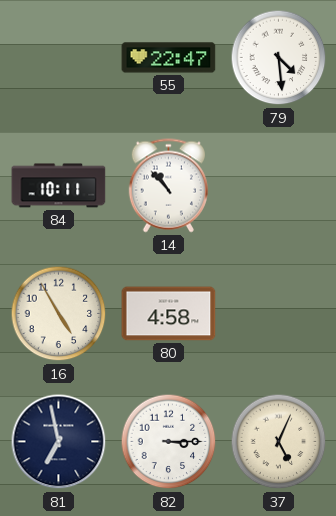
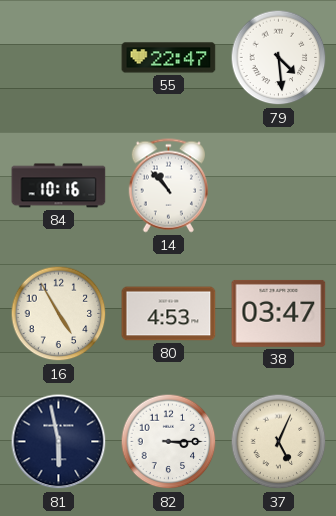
84: 10:11 -> 10:16
80: 4:58 -> 4:53
38: none -> 03:47
81: 6:58 -> 5:58
